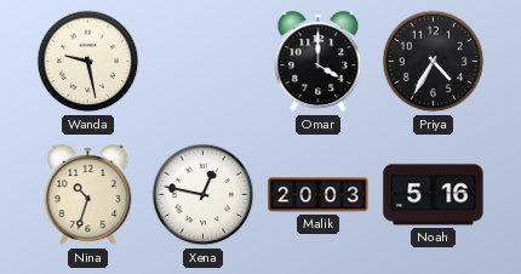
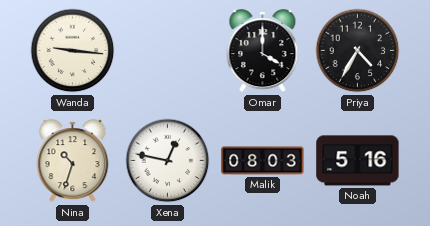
Wanda: 9:28 -> 9:16
Malik: 20:03 -> 08:03
